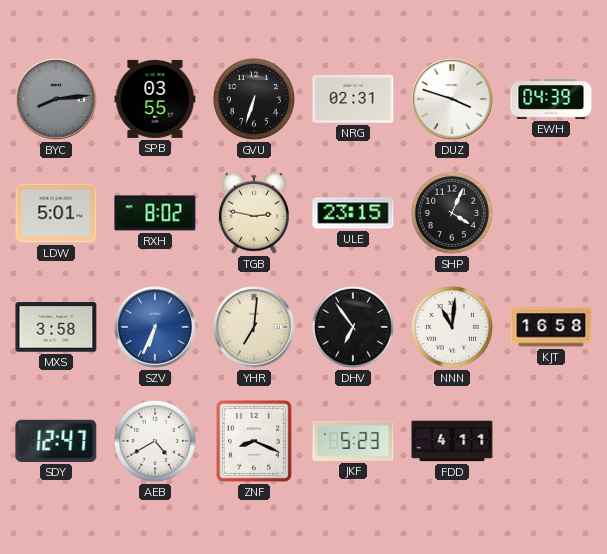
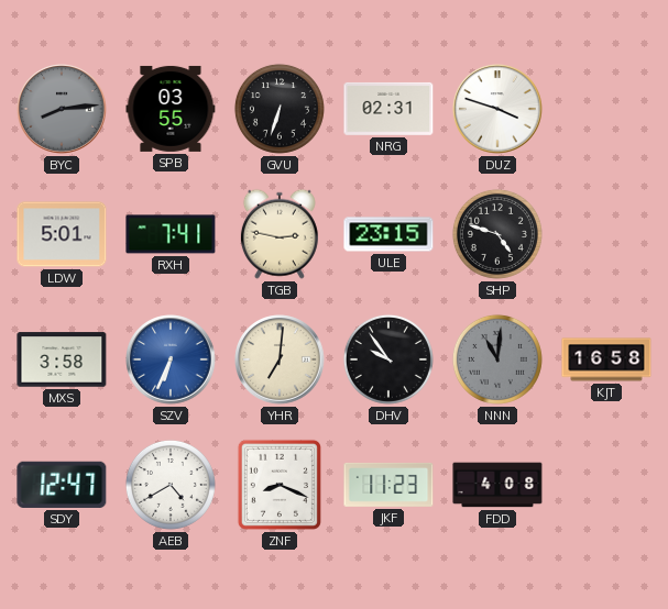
EWH: 04:39 -> none
RXH: 8:02 -> 7:41
SHP: 4:04 -> 4:48
DHV: 6:54 -> 9:54
NNN dial: white -> grey
JKF: 5:23 -> 11:23
FDD: 4:11 -> 4:08
